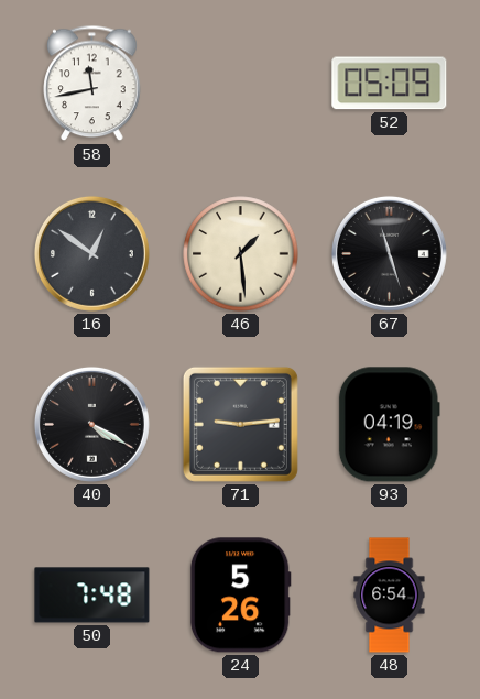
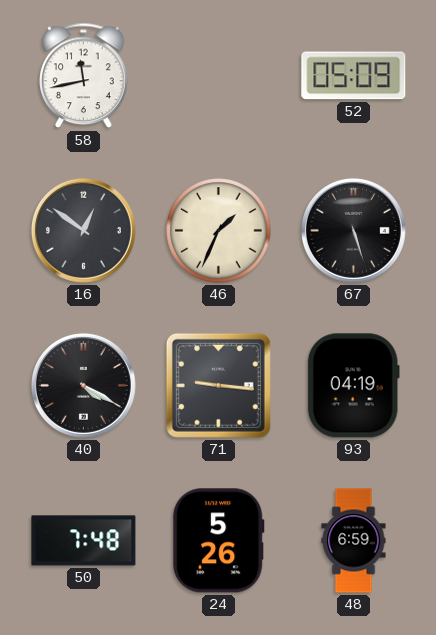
46: 1:29 -> 1:34
67: 11:27 -> 5:27
71: 9:14 -> 9:16
48: 6:54 -> 6:59
